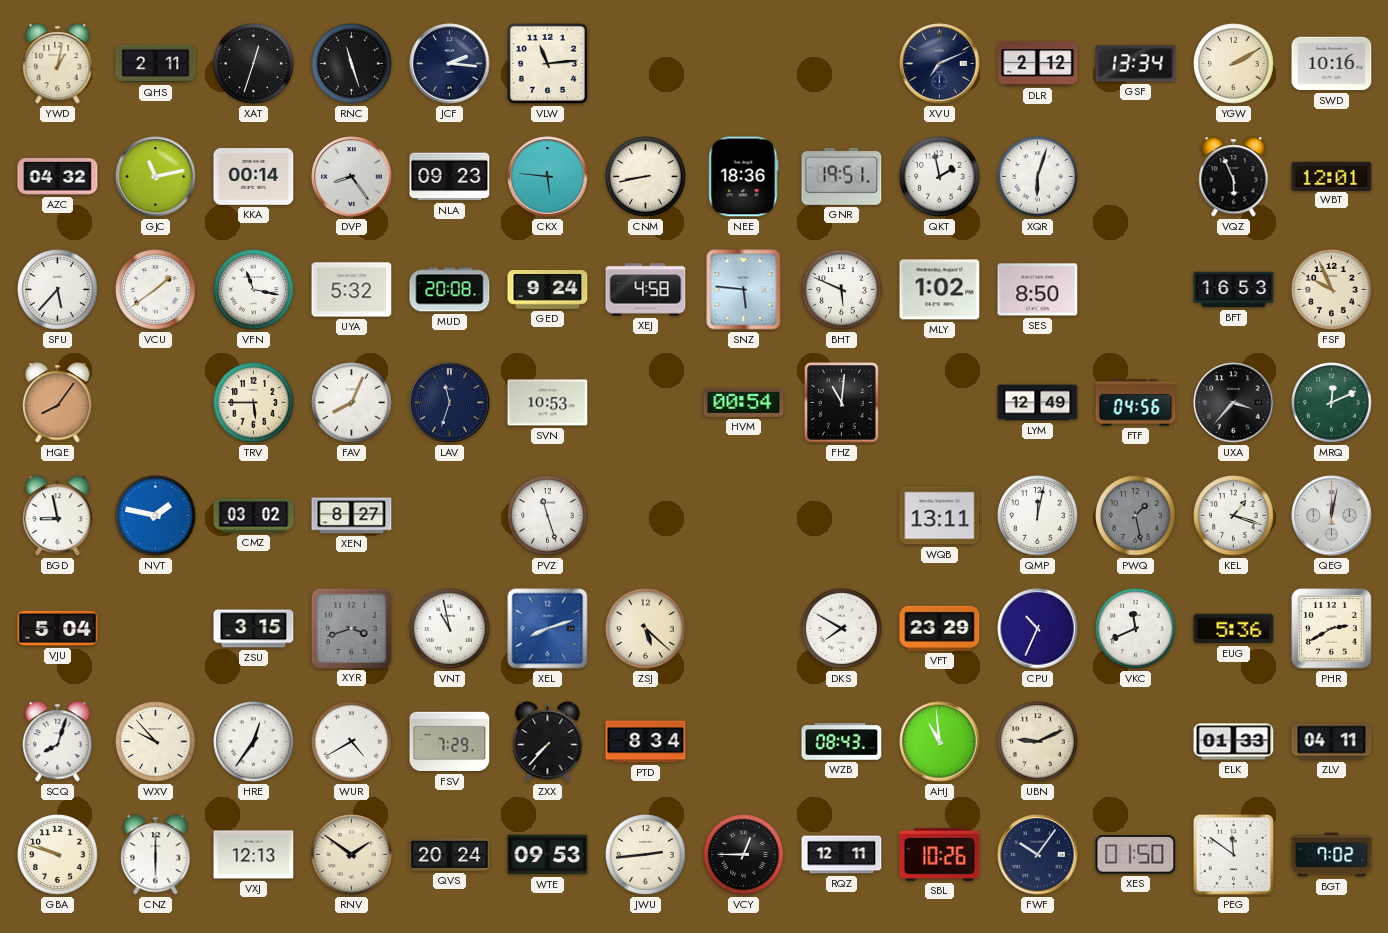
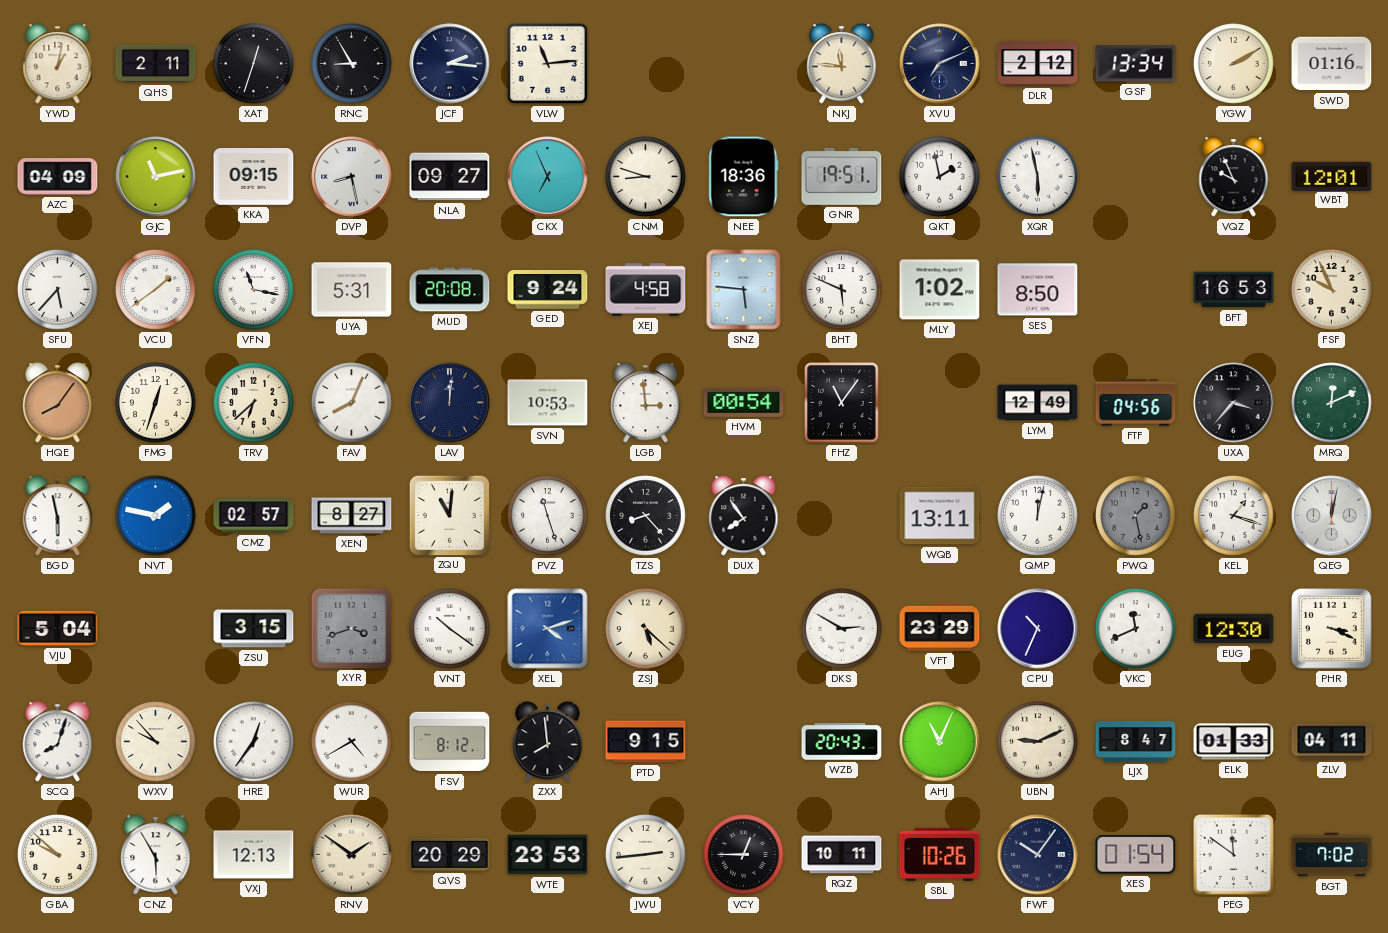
RNC: 11:27 -> 8:55
NKJ: none -> 11:46
SWD: 10:16 -> 01:16
AZC: 04:32 -> 04:09
KKA: 00:14 -> 09:15
DVP: 8:24 -> 8:28
NLA: 09:23 -> 09:27
CKX: 5:46 -> 6:56
CNM: 8:43 -> 8:48
XQR: 6:03 -> 5:58
VQZ: 5:56 -> 9:56
UYA: 5:32 -> 5:31
FMG: none -> 12:33
TRV: 5:45 -> 6:38
LAV: 11:33 -> 12:01
LGB: none -> 2:59
FHZ: 11:01 -> 11:06
BGD: 8:58 -> 5:58
CMZ: 03:02 -> 02:57
ZQU: none -> 11:01
TZS: none -> 8:23
DUX: none -> 7:54
VNT: 10:58 -> 10:21
XEL: 8:12 -> 4:12
DKS: 7:50 -> 2:50
EUG: 5:36 -> 12:30
PHR: 2:40 -> 3:19
FSV: 7:29 -> 8:12
ZXX: 7:37 -> 7:59
PTD: 8:34 -> 9:15
WZB: 08:43 -> 20:43
AHJ: 10:59 -> 11:04
LJX: none -> 8:47
GBA: 9:48 -> 9:52
CNZ: 6:00 -> 5:55
QVS: 20:24 -> 20:29
WTE: 09:53 -> 23:53
RQZ: 12:11 -> 10:11
XES: 01:50 -> 01:54
